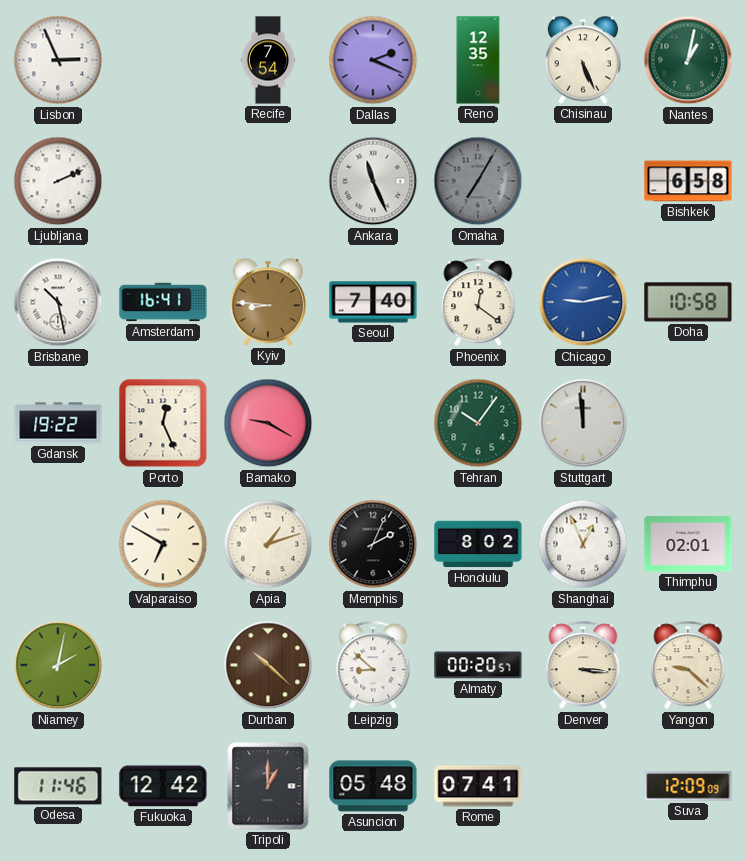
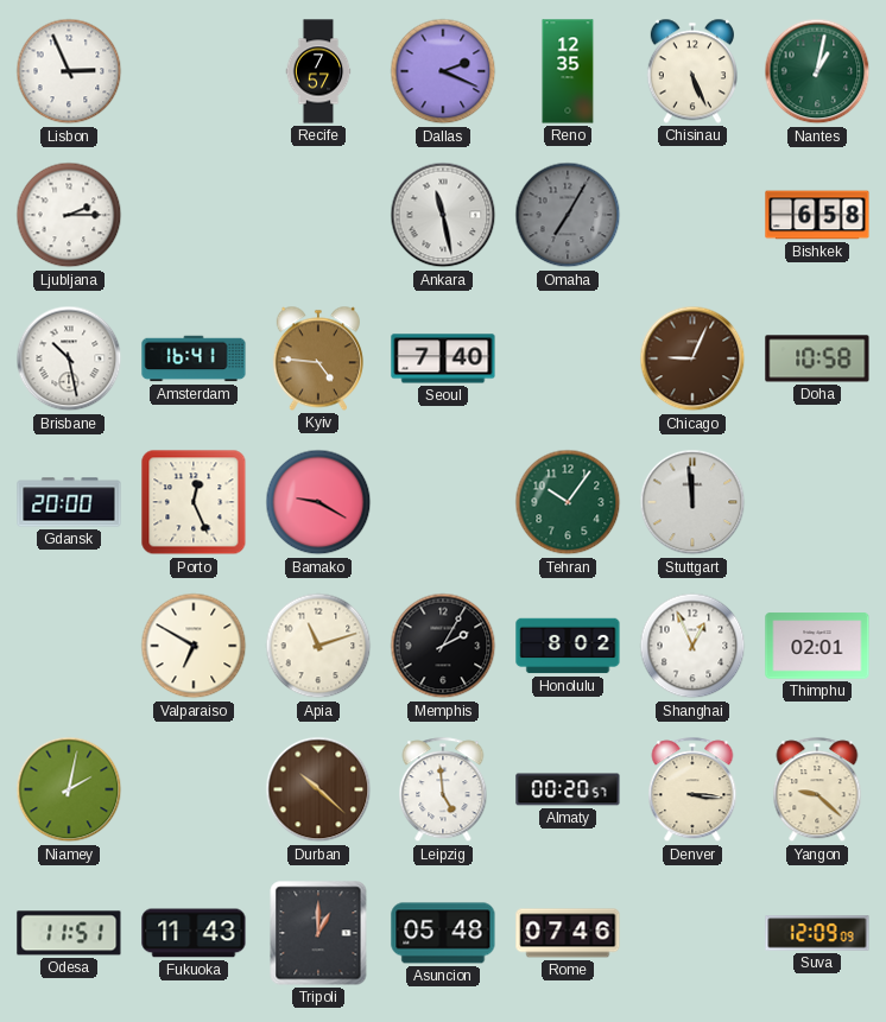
Recife: 7:54 -> 7:57
Ljubljana: 2:11 -> 2:15
Ankara: 11:26 -> 11:28
Kyiv: 8:46 -> 4:46
Phoenix: 12:21 -> none
Chicago: 9:13 -> 9:04
Chicago dial: blue -> brown
Gdansk: 19:22 -> 20:00
Apia: 1:12 -> 11:12
Memphis: 2:04 -> 2:05
Leipzig: 8:52 -> 4:59
Odesa: 11:46 -> 11:51
Fukuoka: 12:42 -> 11:43
Rome: 07:41 -> 07:46
